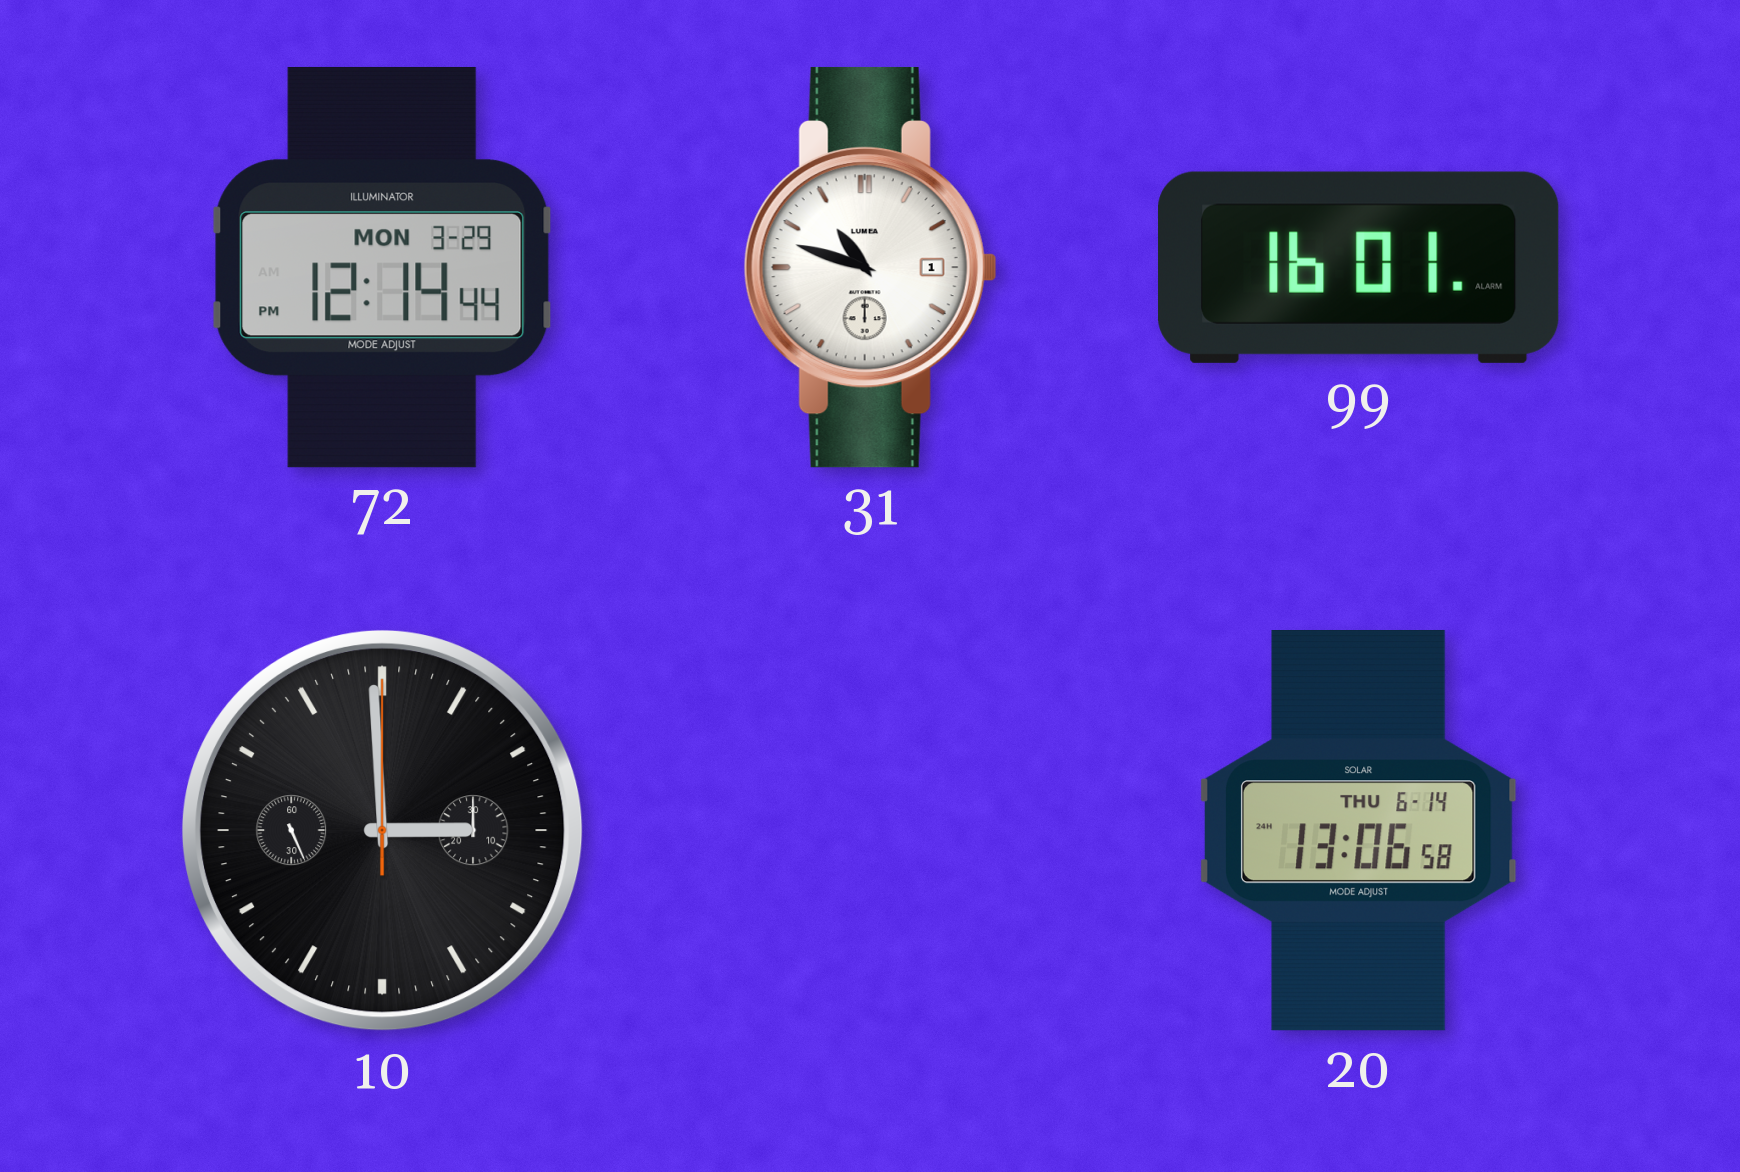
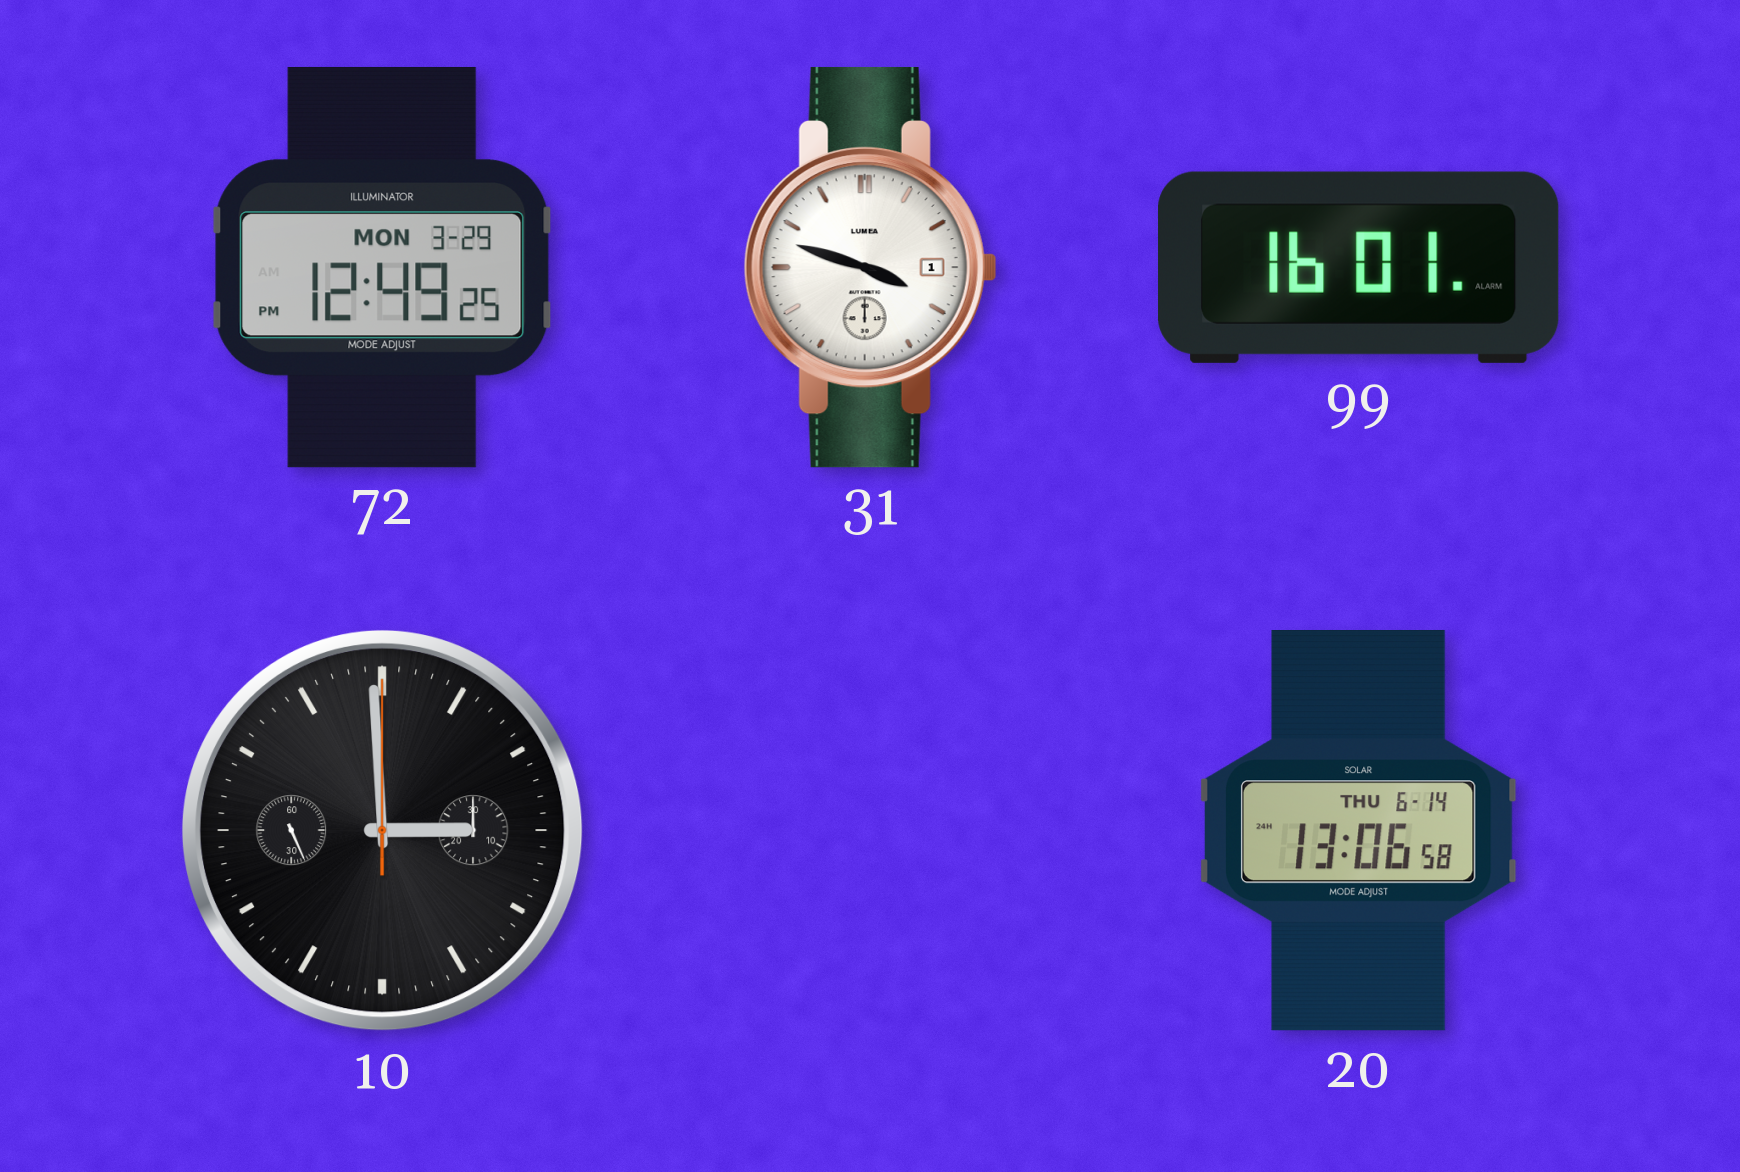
72: 12:14 -> 12:49
31: 10:48 -> 3:48
